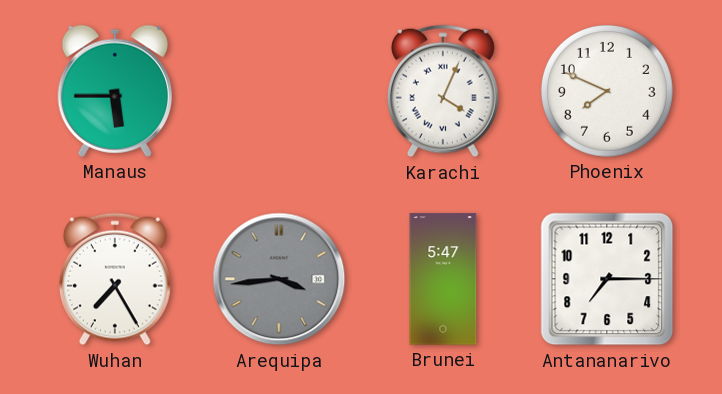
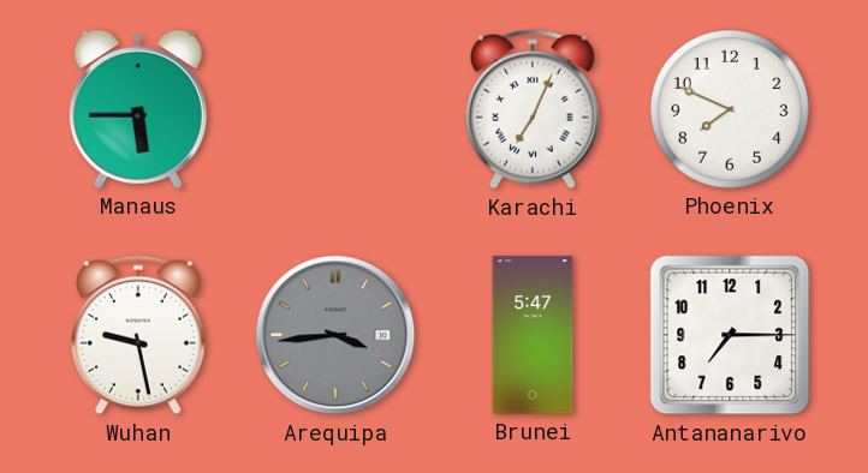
Karachi: 4:04 -> 7:04
Wuhan: 7:25 -> 9:28
